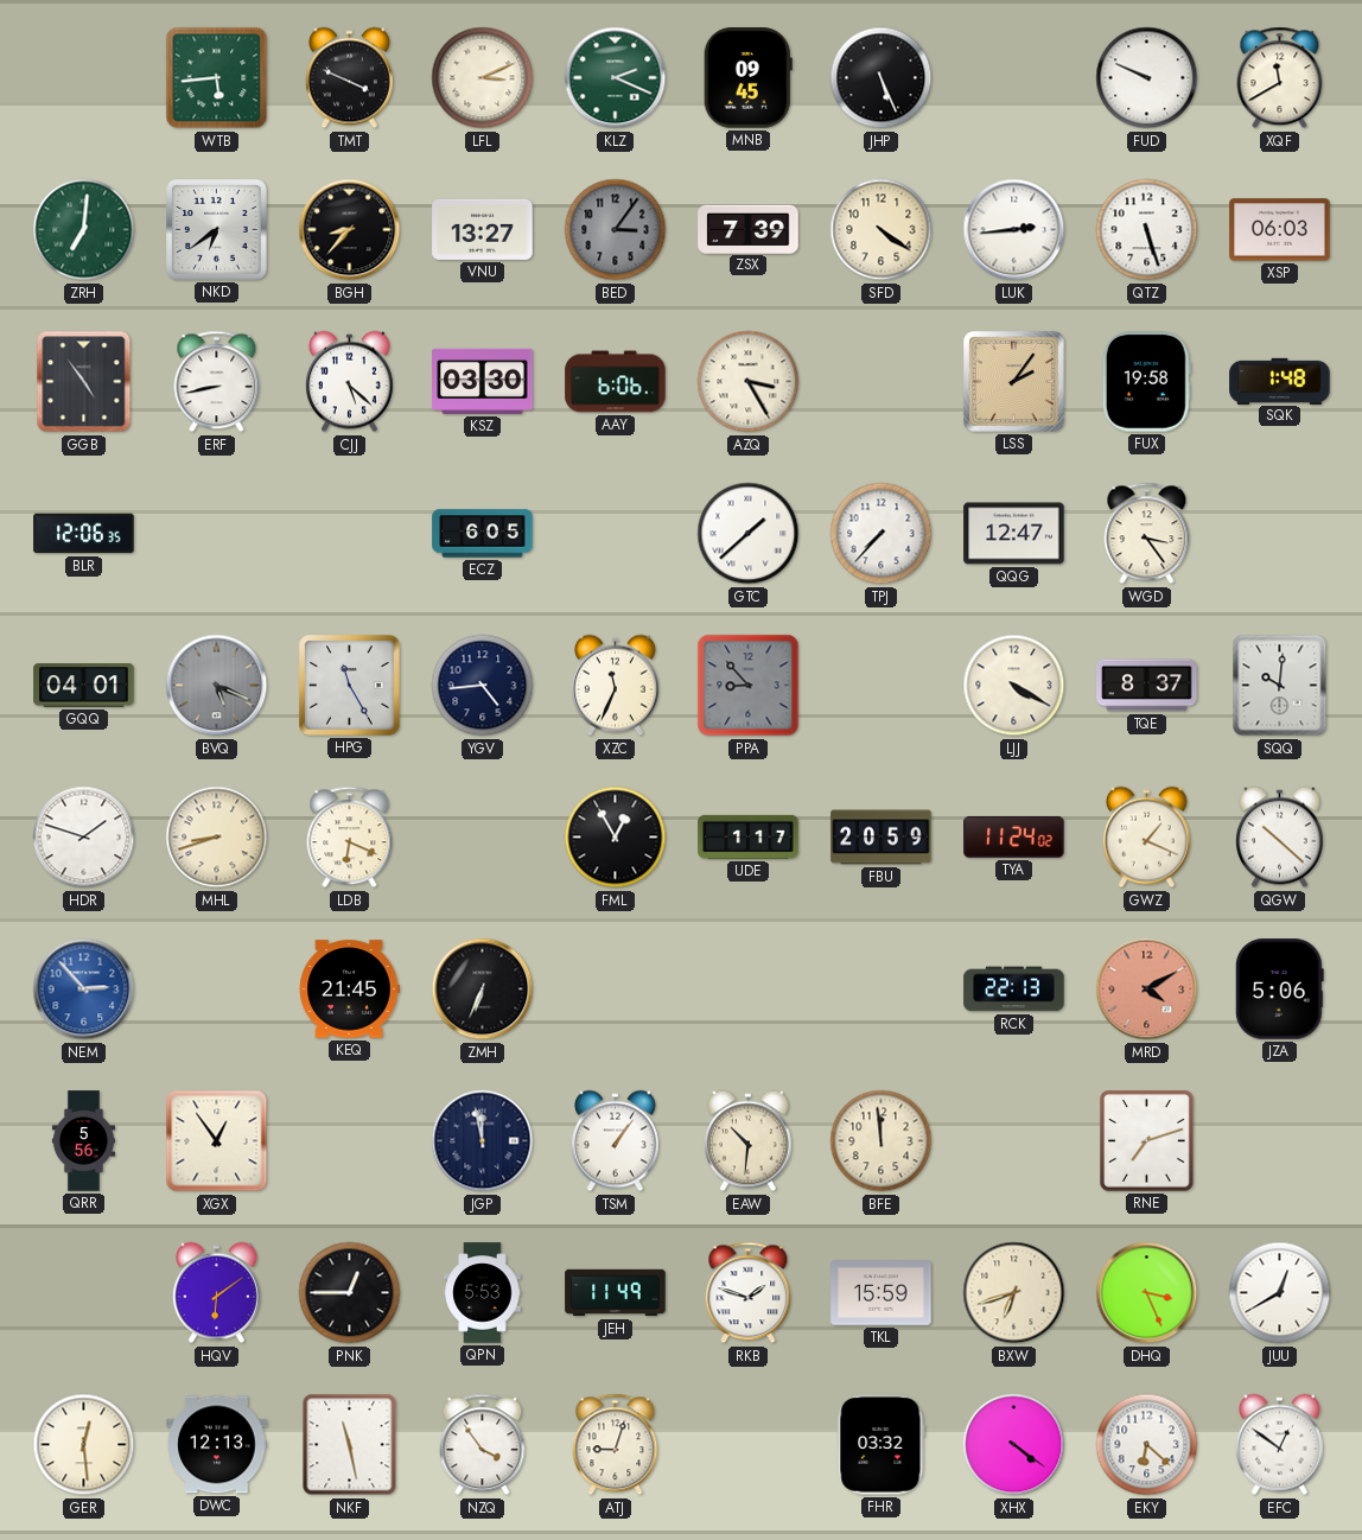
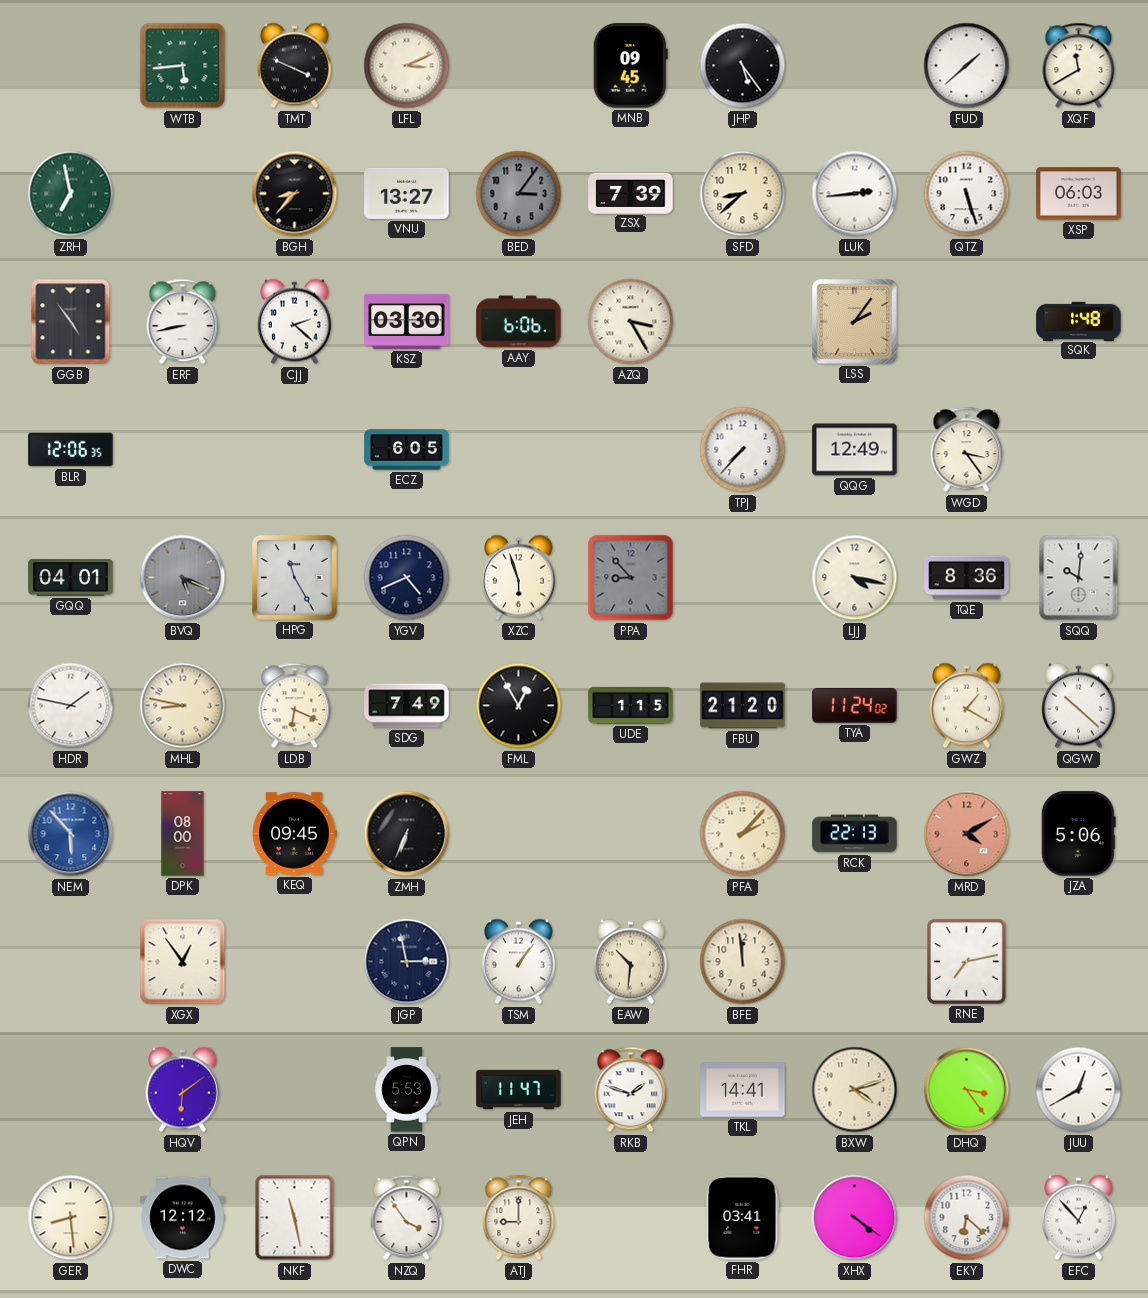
KLZ: 2:19 -> none
JHP: 5:26 -> 5:24
FUD: 9:49 -> 1:38
ZRH: 7:01 -> 6:58
NKD: 6:39 -> none
SFD: 4:21 -> 8:38
CJJ: 5:22 -> 2:22
FUX: 19:58 -> none
GTC: 1:38 -> none
QQG: 12:47 -> 12:49
YGV: 4:44 -> 4:41
XZC: 11:34 -> 5:57
LJJ: 4:20 -> 4:17
TQE: 8:37 -> 8:36
HDR: 1:48 -> 1:47
MHL: 8:42 -> 8:47
SDG: none -> 7:49
UDE: 1:17 -> 1:15
FBU: 20:59 -> 21:20
GWZ: 1:19 -> 1:20
NEM: 2:53 -> 5:53
DPK: none -> 08:00
KEQ: 21:45 -> 09:45
PFA: none -> 2:07
QRR: 5:56 -> none
JGP: 11:58 -> 2:58
RNE: 7:12 -> 7:13
PNK: 12:45 -> none
JEH: 11:49 -> 11:47
TKL: 15:59 -> 14:41
BXW: 6:42 -> 4:12
DHQ: 3:26 -> 3:24
GER: 12:29 -> 8:29
DWC: 12:13 -> 12:12
ATJ: 9:03 -> 9:00
FHR: 03:32 -> 03:41
EFC: 12:51 -> 12:53
